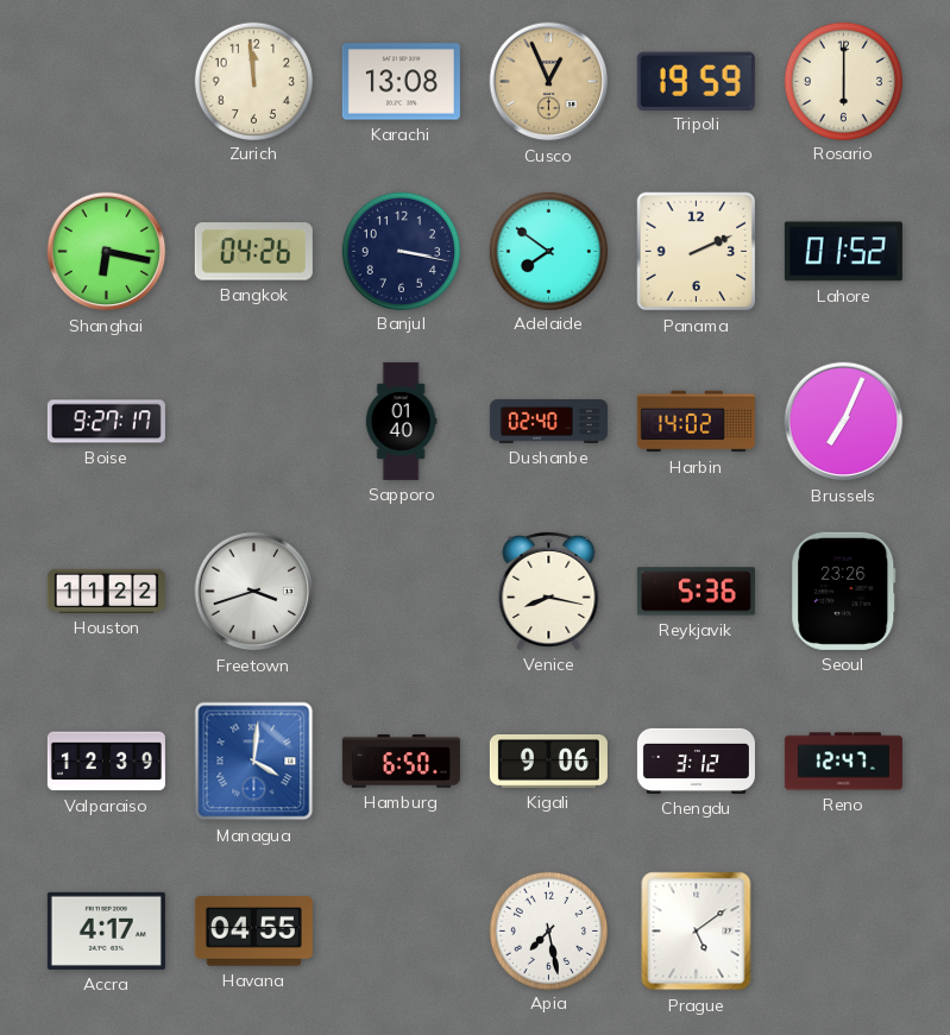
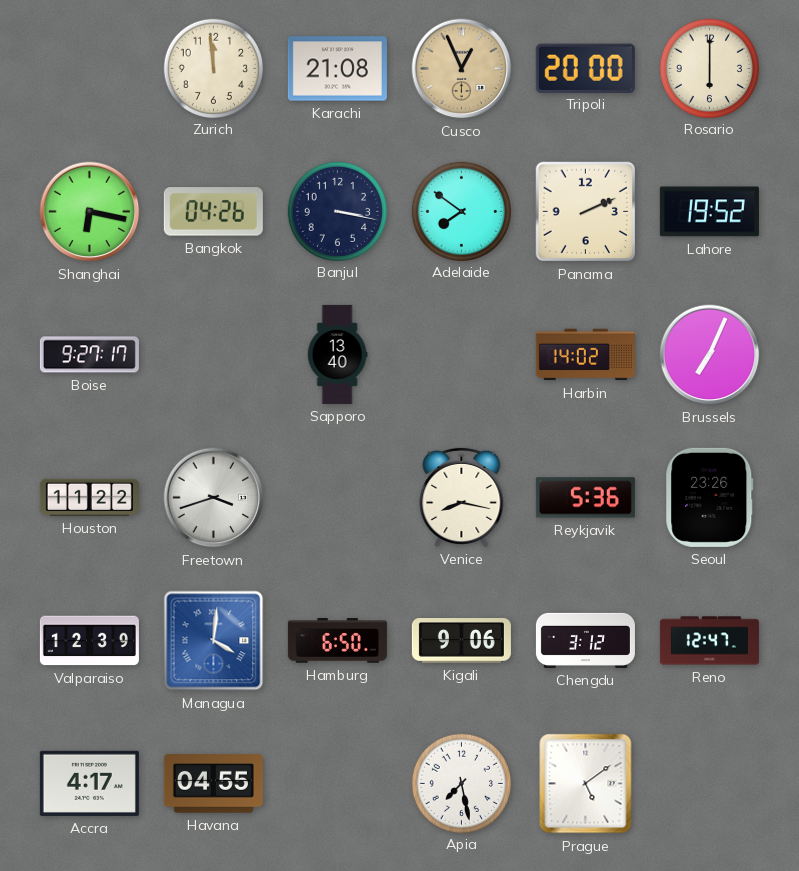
Karachi: 13:08 -> 21:08
Tripoli: 19:59 -> 20:00
Lahore: 01:52 -> 19:52
Sapporo: 01:40 -> 13:40
Dushanbe: 02:40 -> none
